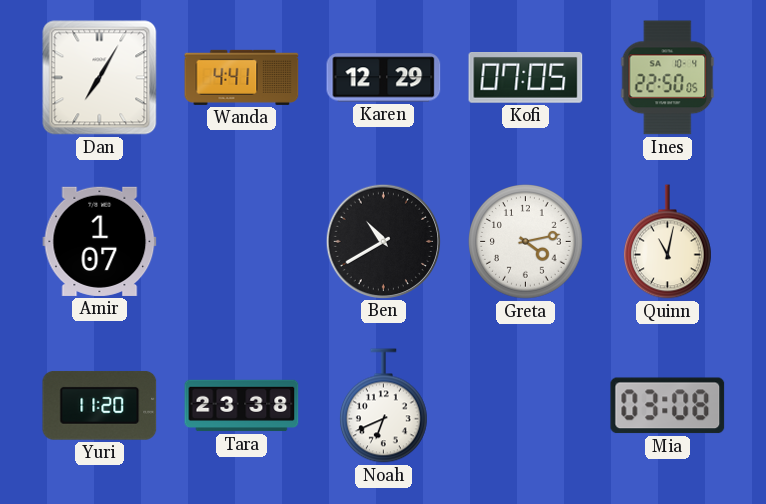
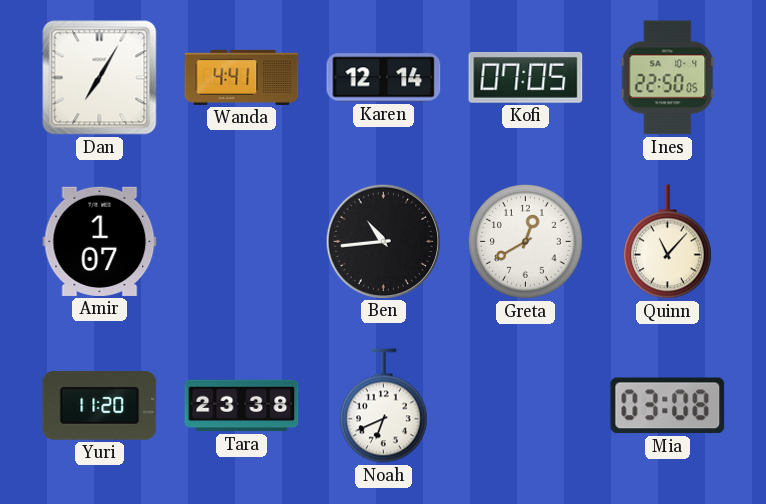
Karen: 12:29 -> 12:14
Ben: 10:40 -> 10:44
Greta: 4:13 -> 12:40
Quinn: 11:02 -> 11:07
